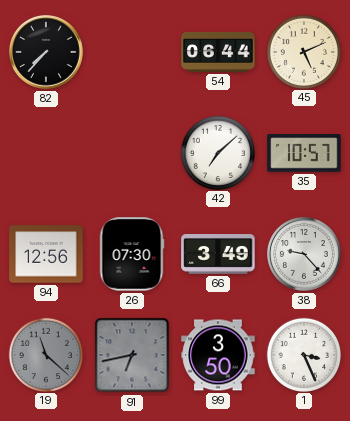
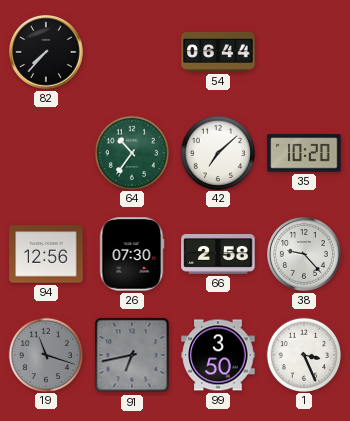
45: 5:11 -> none
64: none -> 10:36
35: 10:57 -> 10:20
66: 3:49 -> 2:58
19: 11:22 -> 11:18
